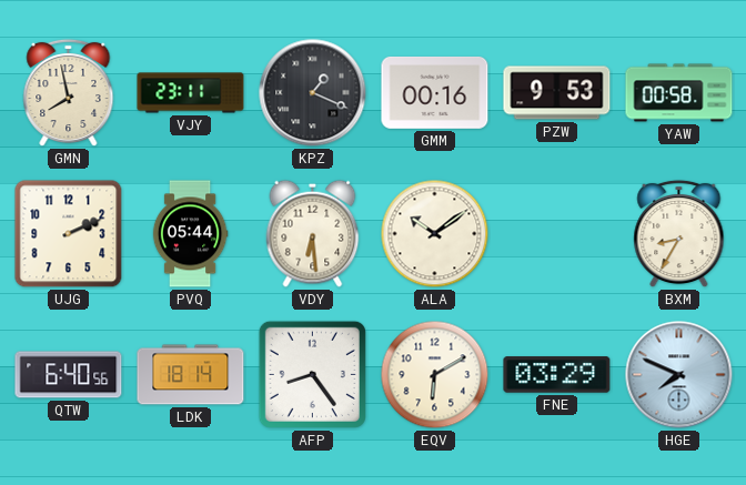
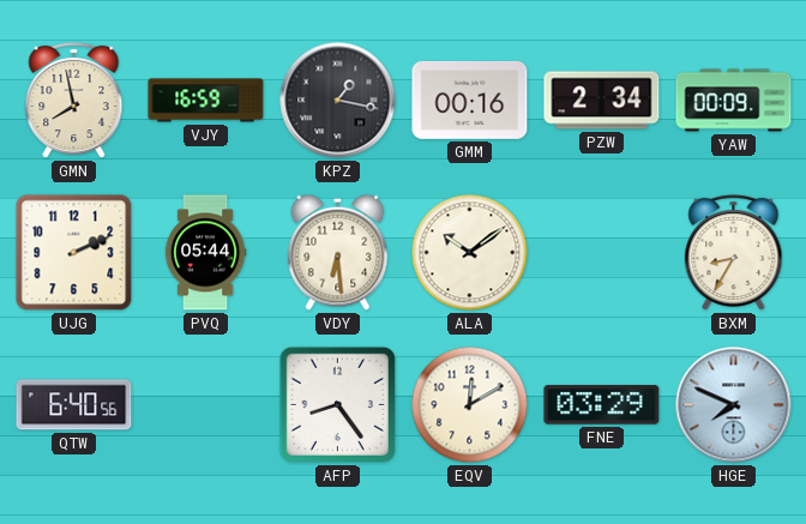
VJY: 23:11 -> 16:59
KPZ: 1:19 -> 1:17
PZW: 9:53 -> 2:34
YAW: 00:58 -> 00:09
LDK: 18:14 -> none
EQV: 6:10 -> 12:10
